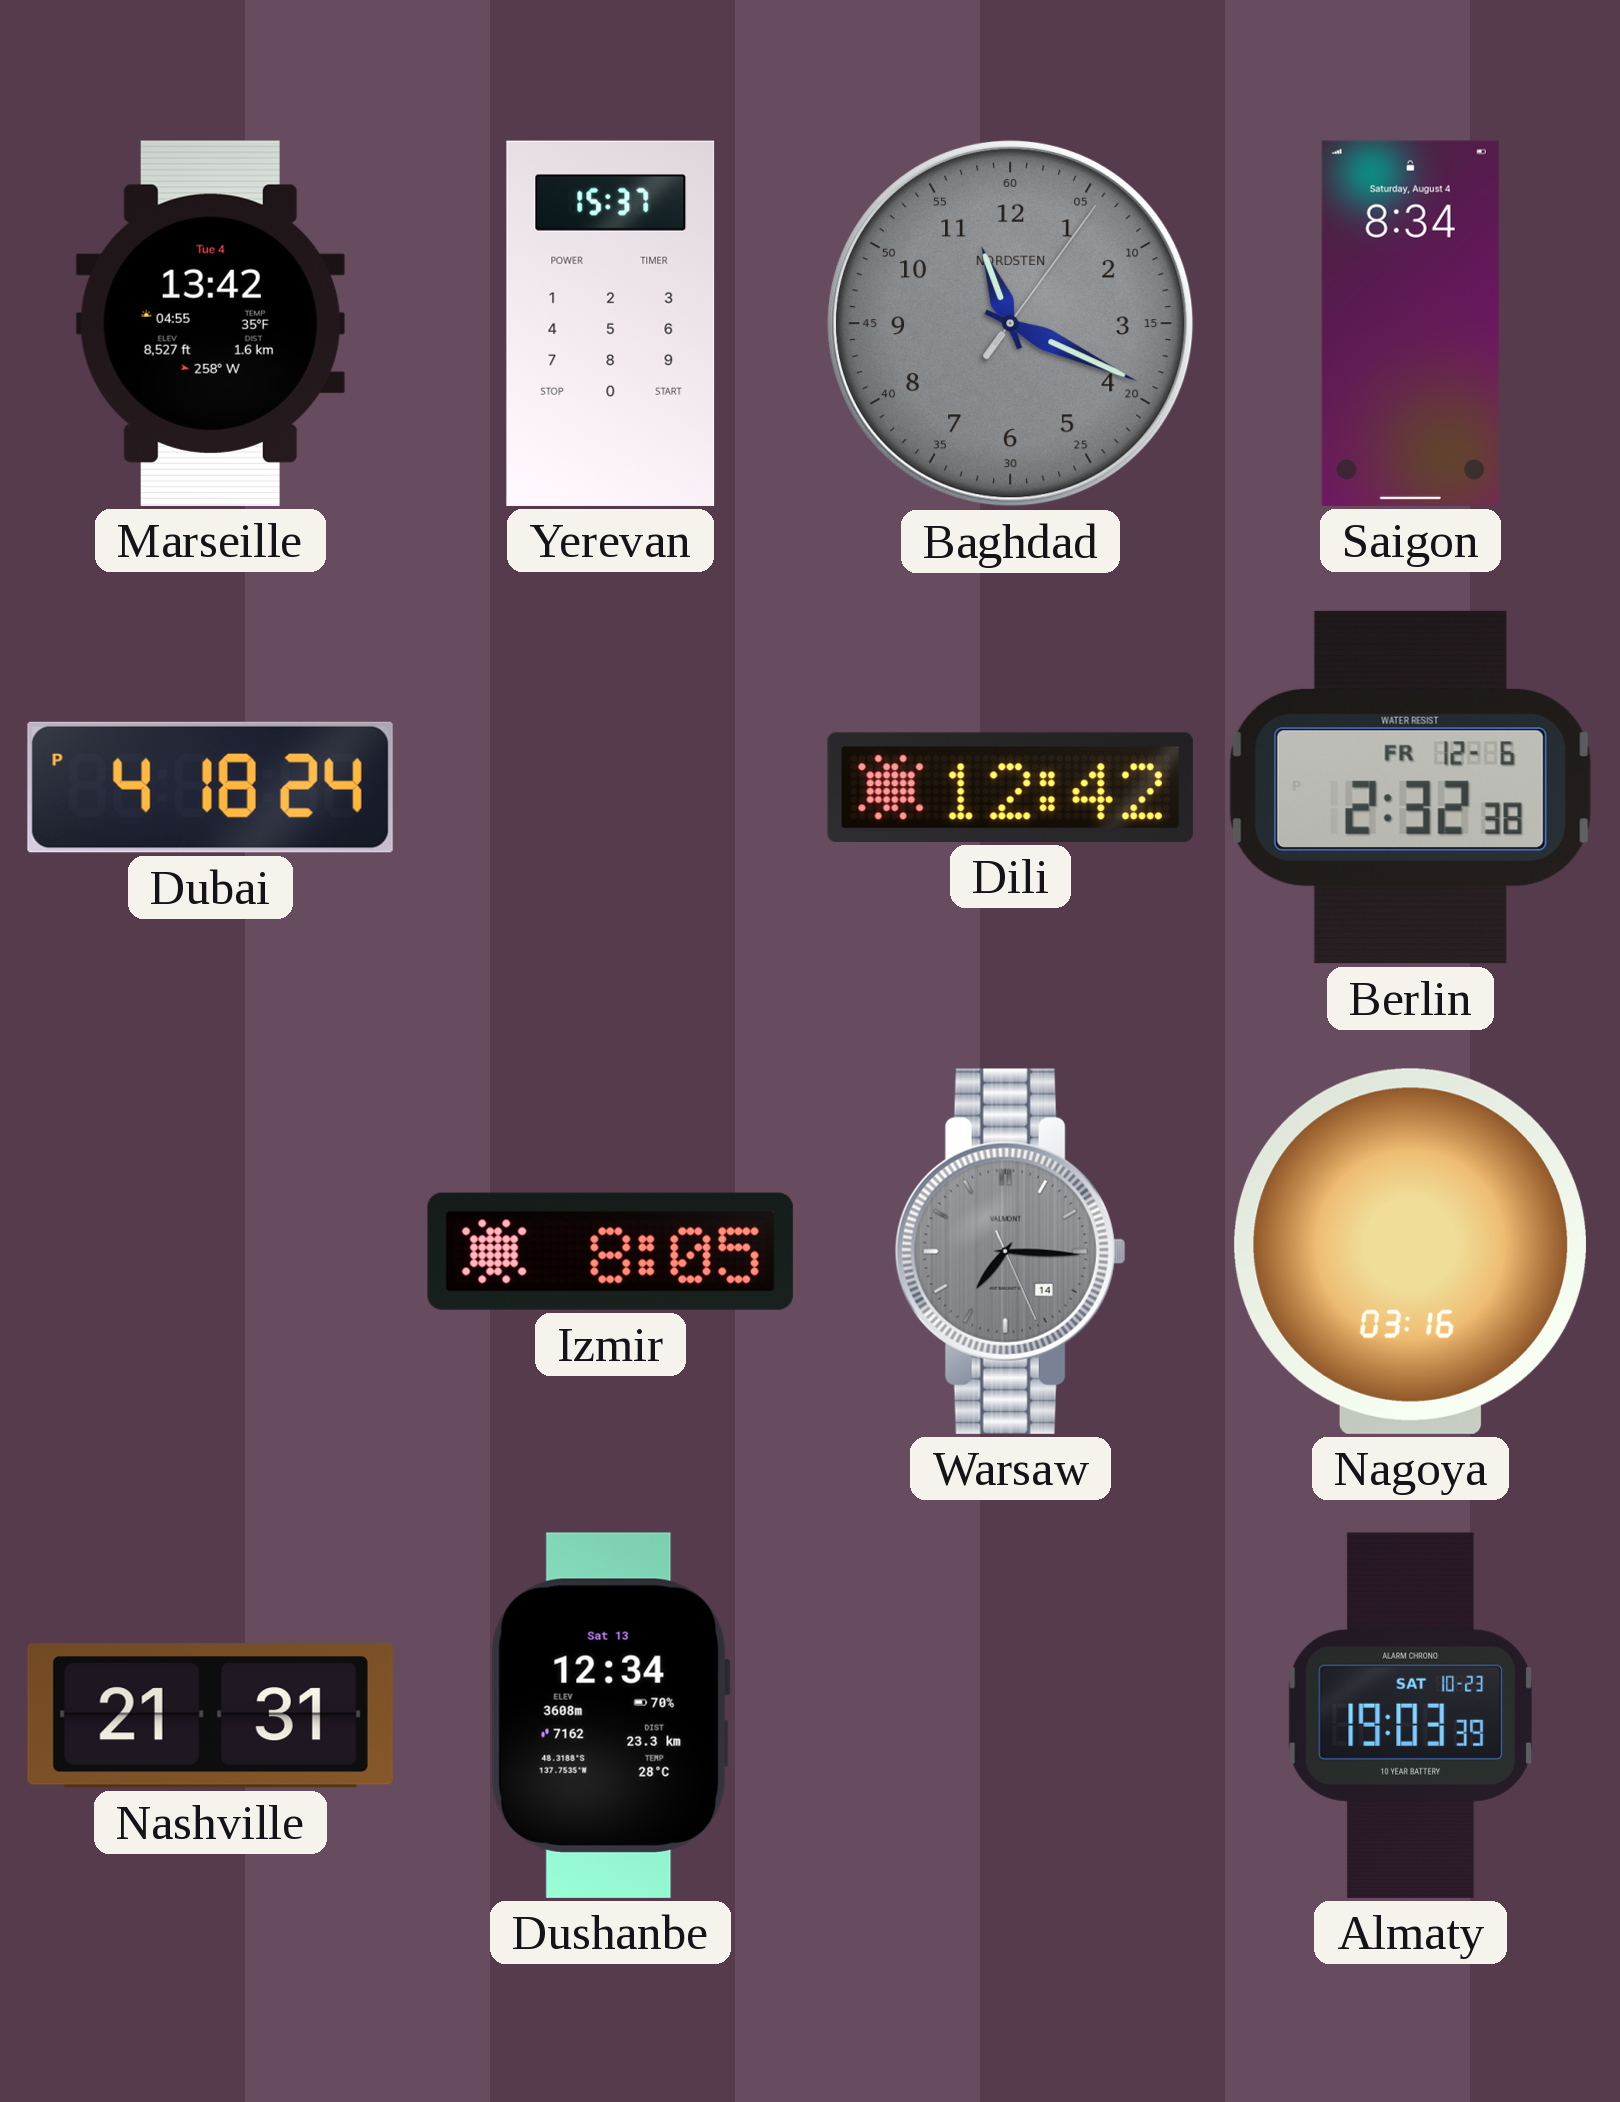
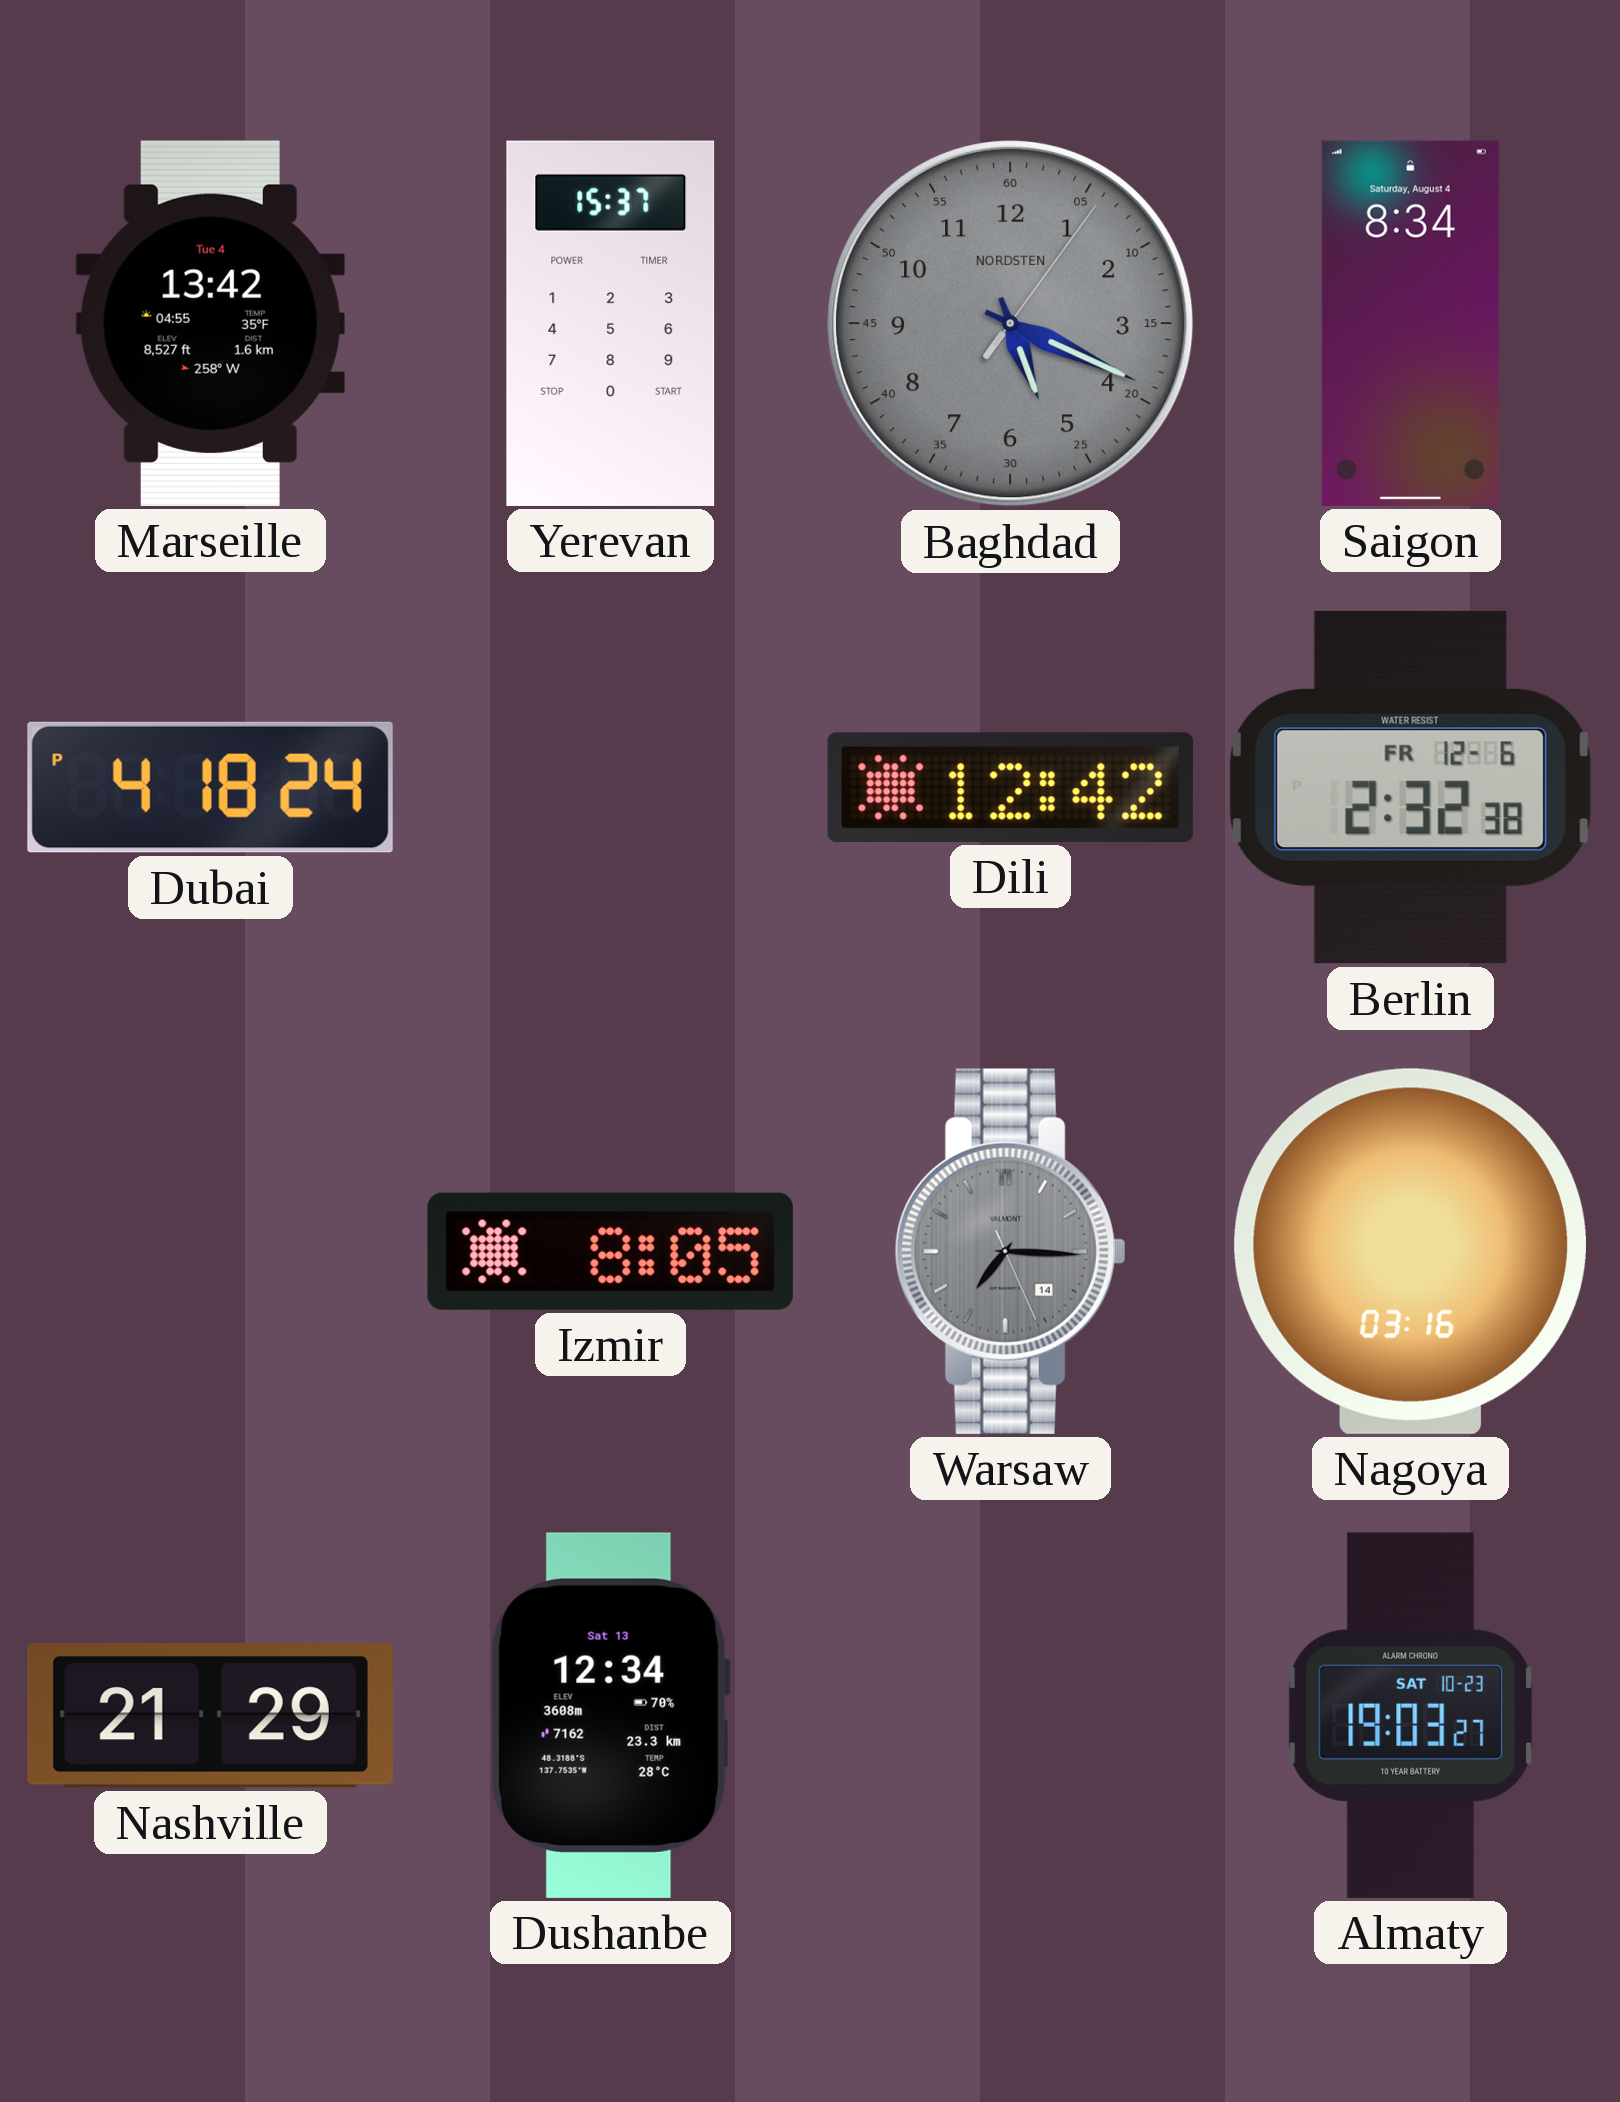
Baghdad: 11:19 -> 5:19
Nashville: 21:31 -> 21:29
Almaty: 19:03:39 -> 19:03:27
